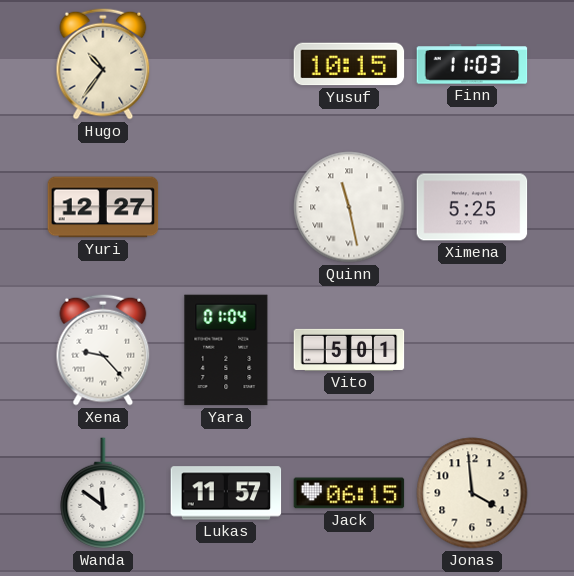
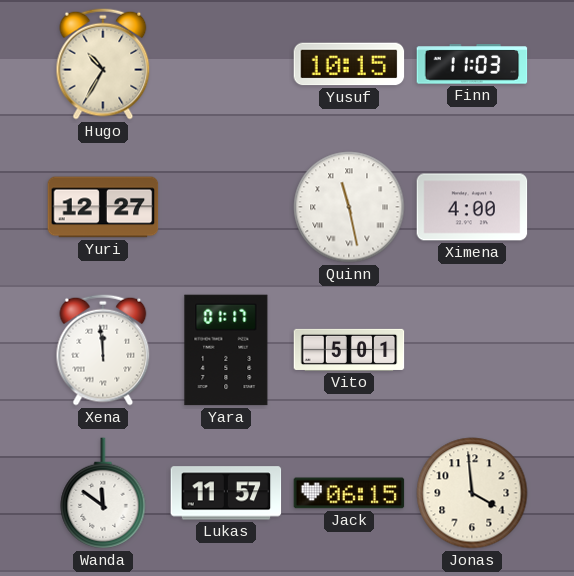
Hugo: 10:36 -> 10:35
Ximena: 5:25 -> 4:00
Xena: 9:23 -> 11:59
Yara: 01:04 -> 01:17
